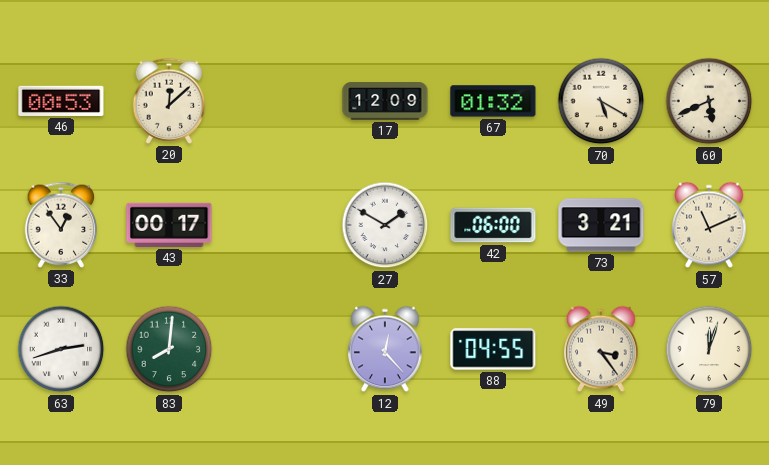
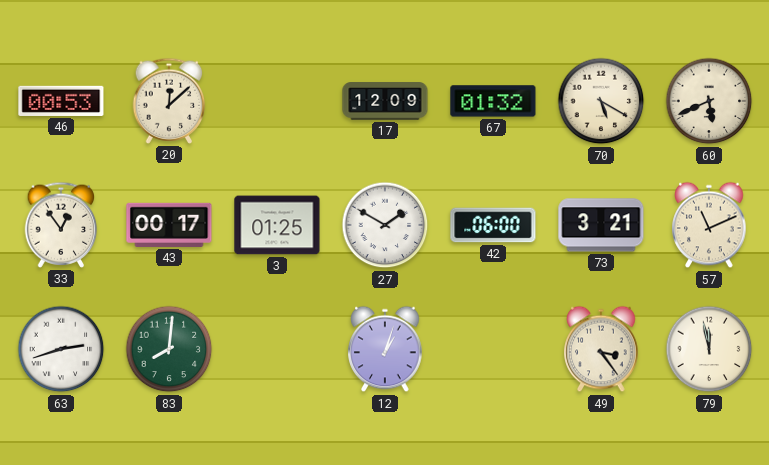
3: none -> 01:25
12: 12:23 -> 1:03
88: 04:55 -> none
79: 12:03 -> 11:58
